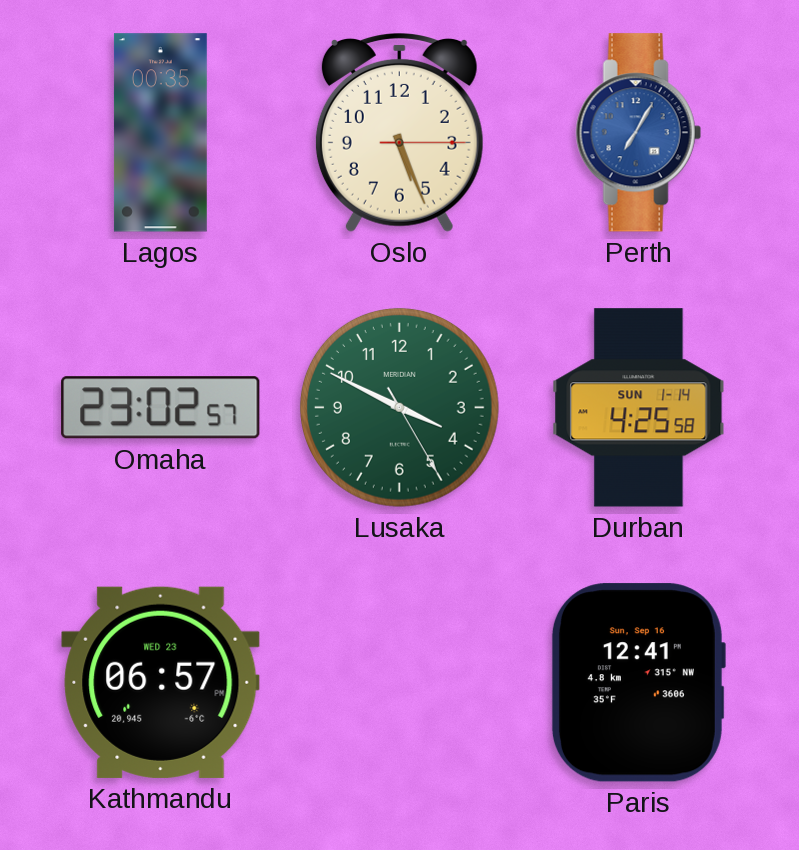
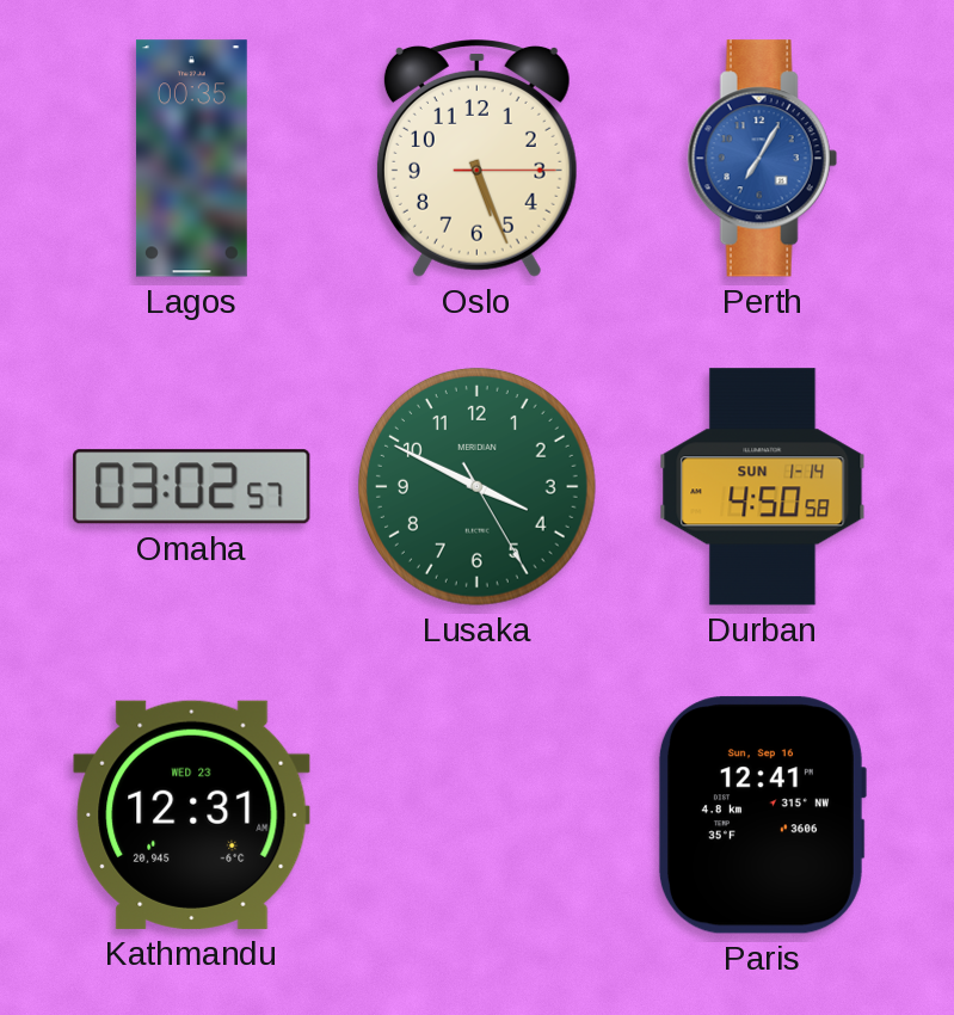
Omaha: 23:02 -> 03:02
Durban: 4:25 -> 4:50
Kathmandu: 06:57 -> 12:31
